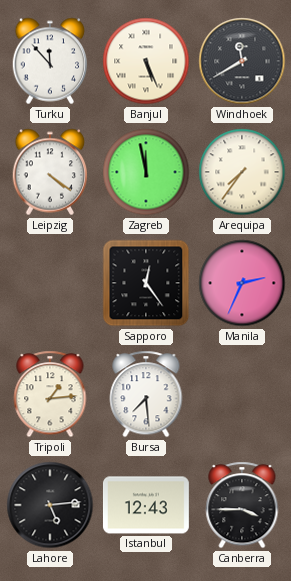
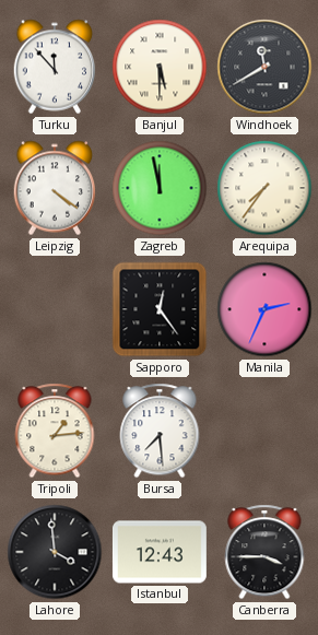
Banjul: 5:26 -> 5:30
Lahore: 5:14 -> 3:59
